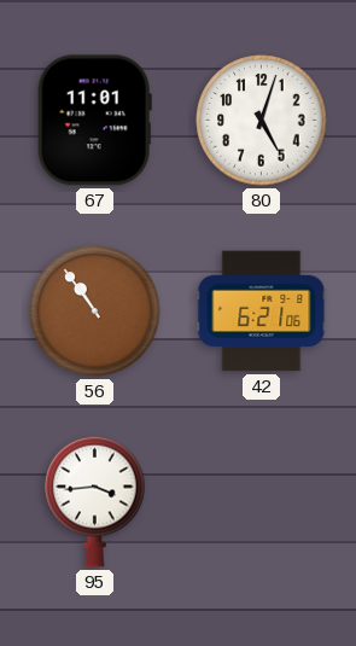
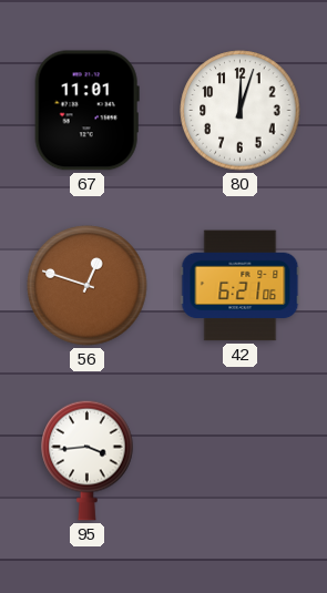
80: 5:03 -> 12:03
56: 10:54 -> 12:48
